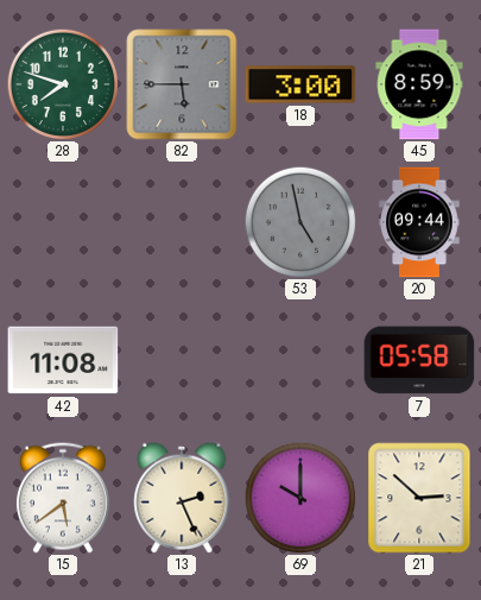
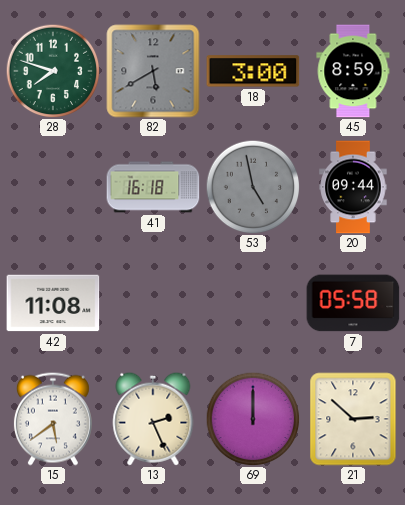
82: 5:45 -> 5:40
41: none -> 16:18
69: 10:00 -> 12:00
